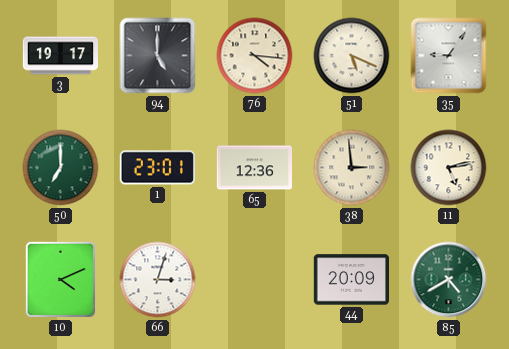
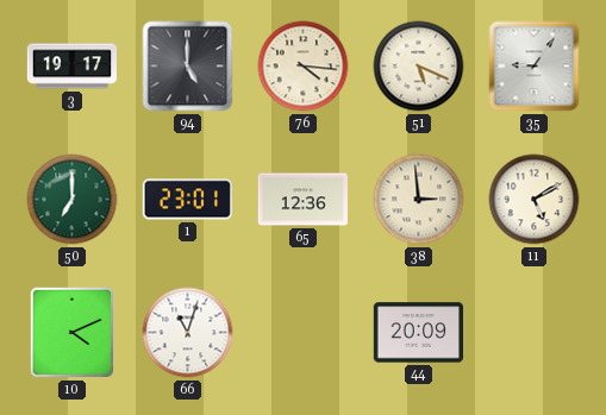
11: 5:13 -> 5:10
66: 3:03 -> 11:03
85: 4:40 -> none
